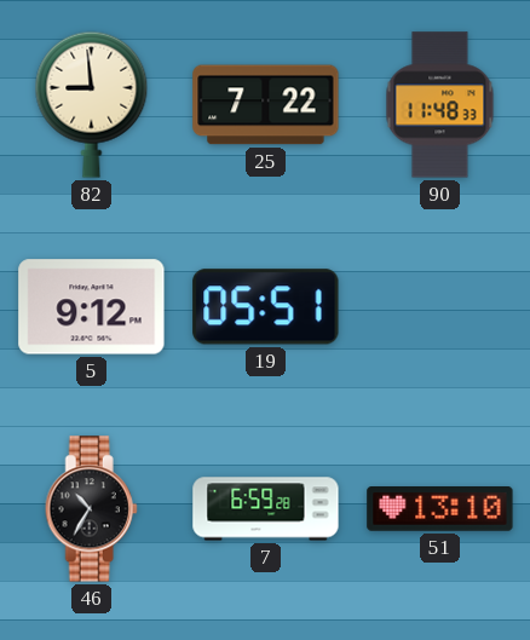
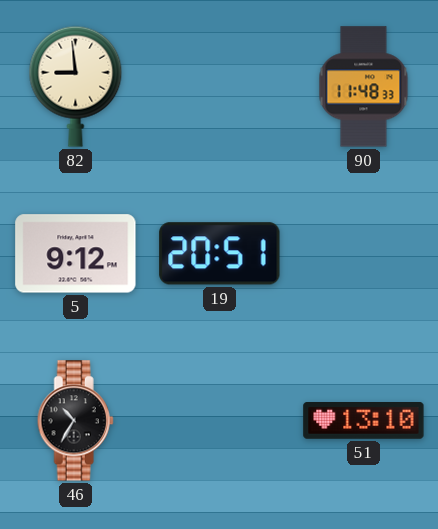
25: 7:22 -> none
19: 05:51 -> 20:51
7: 6:59 -> none
